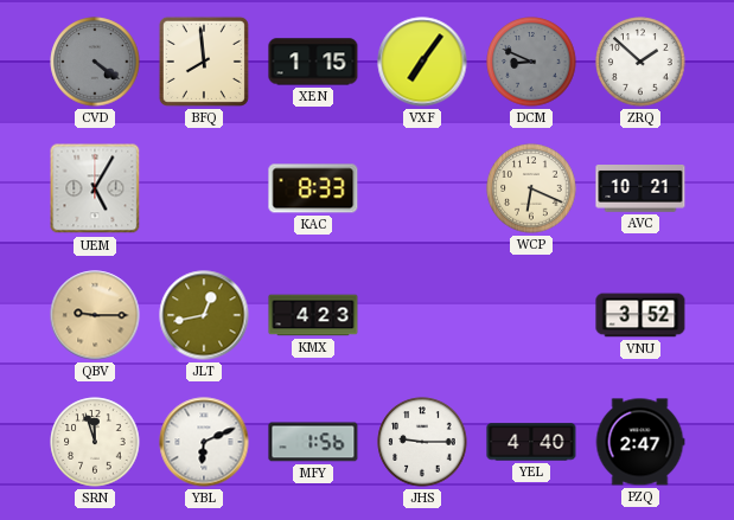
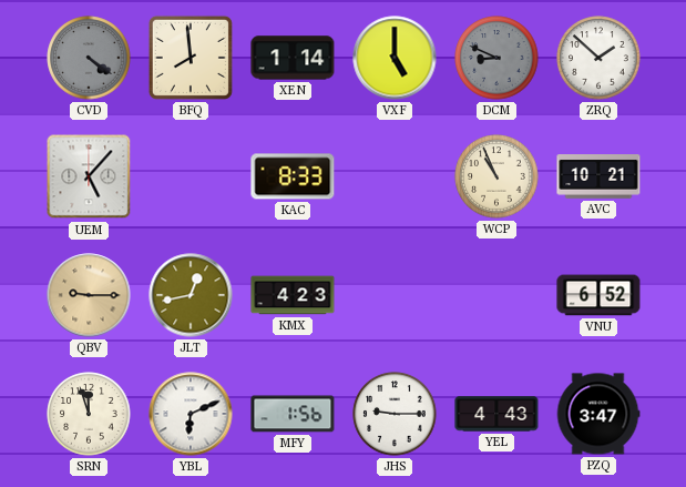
XEN: 1:15 -> 1:14
VXF: 7:06 -> 5:00
UEM: 5:05 -> 5:07
WCP: 6:19 -> 10:56
VNU: 3:52 -> 6:52
YEL: 4:40 -> 4:43
PZQ: 2:47 -> 3:47
